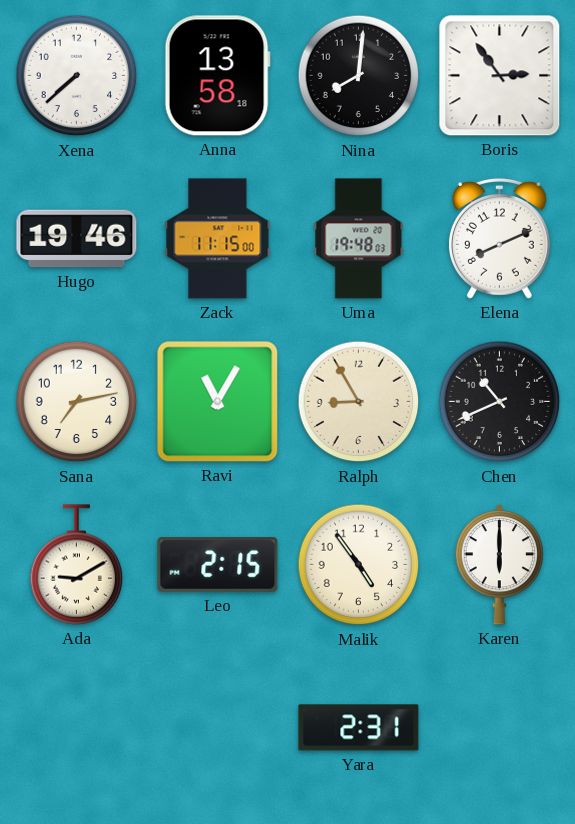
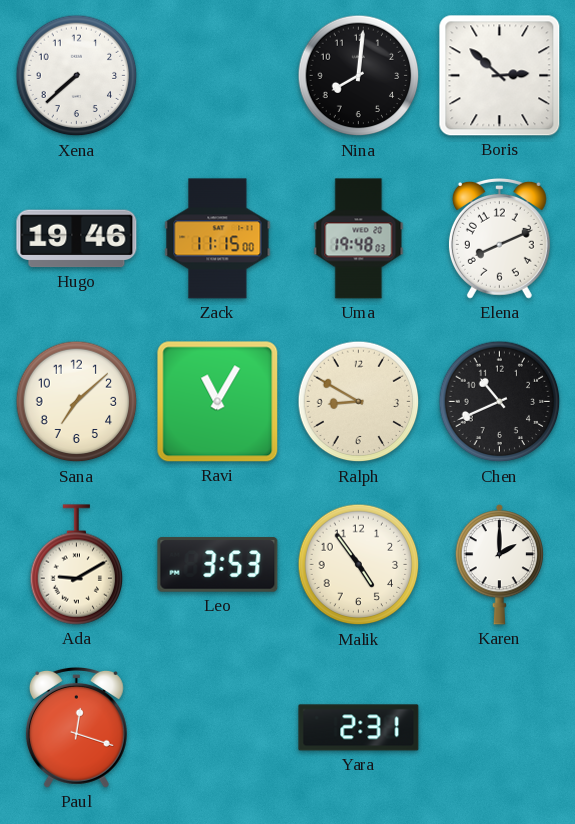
Anna: 13:58 -> none
Boris: 2:54 -> 2:52
Sana: 7:13 -> 7:08
Ralph: 8:55 -> 8:50
Leo: 2:15 -> 3:53
Karen: 6:00 -> 2:00
Paul: none -> 12:18
